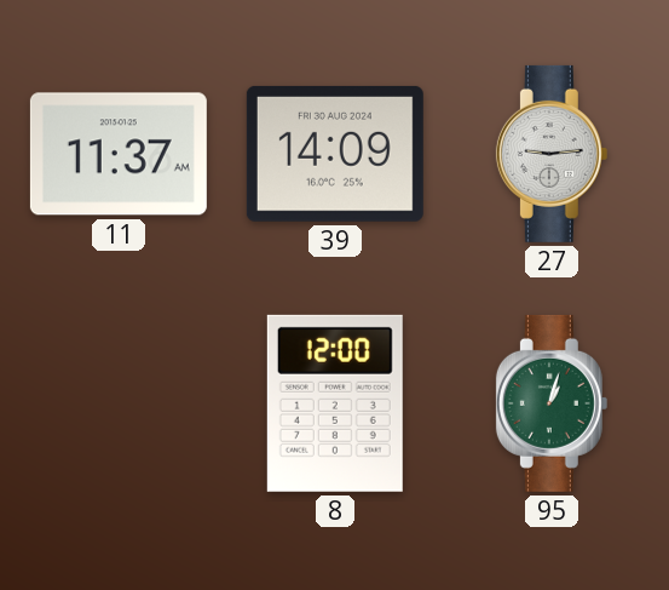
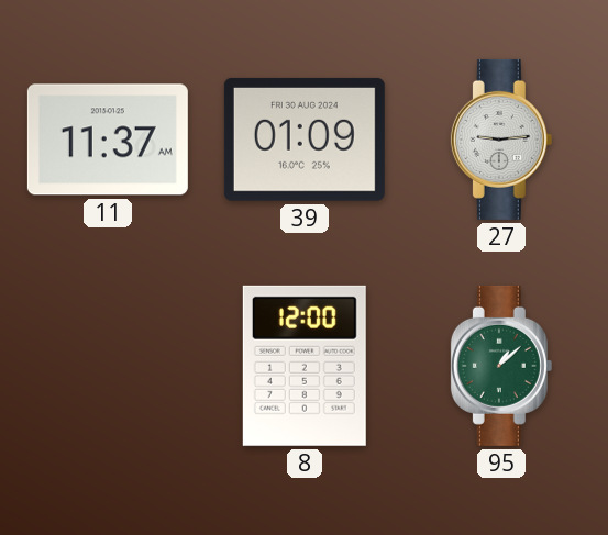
39: 14:09 -> 01:09
95: 1:03 -> 1:08
